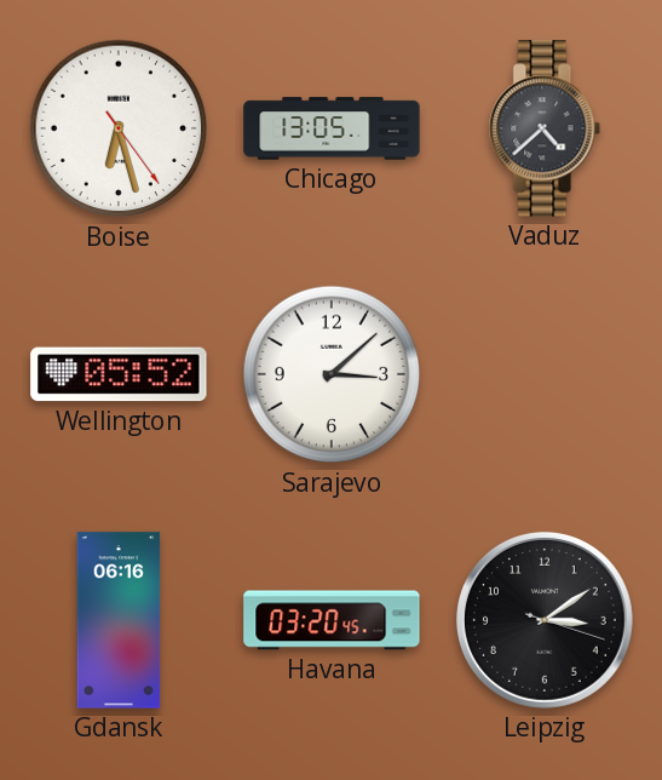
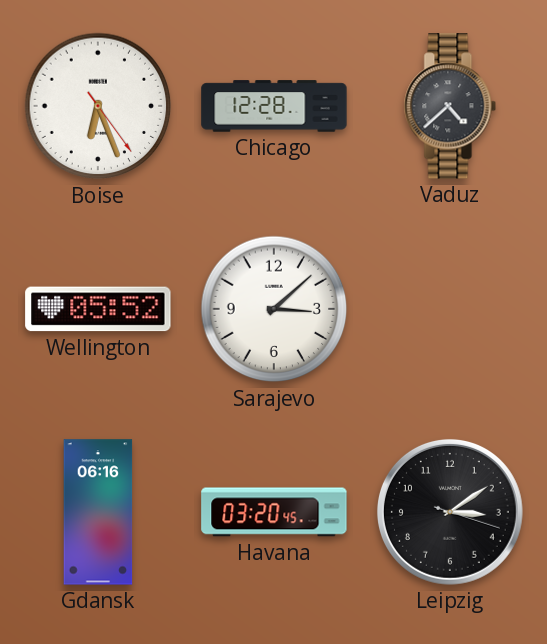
Boise: 6:27 -> 6:26
Chicago: 13:05 -> 12:28
